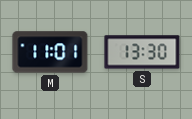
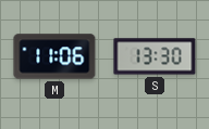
M: 11:01 -> 11:06
